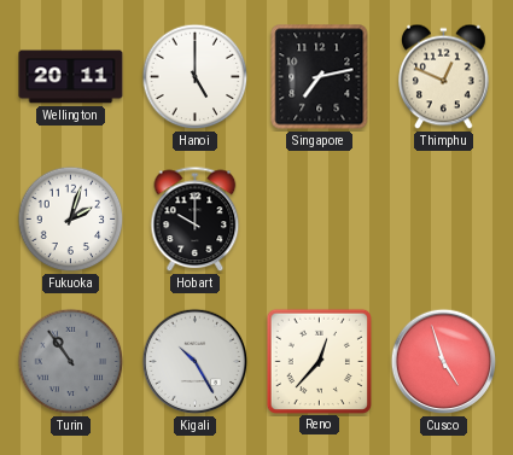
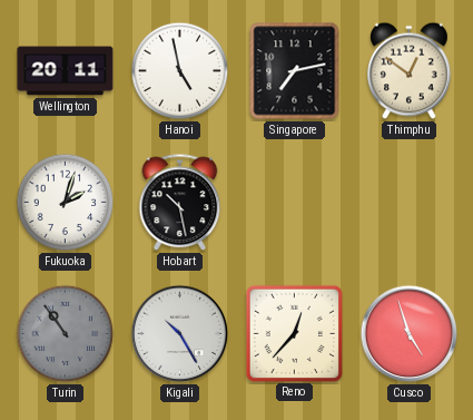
Hanoi: 5:00 -> 4:58
Thimphu: 12:49 -> 12:51
Hobart: 10:00 -> 10:28
